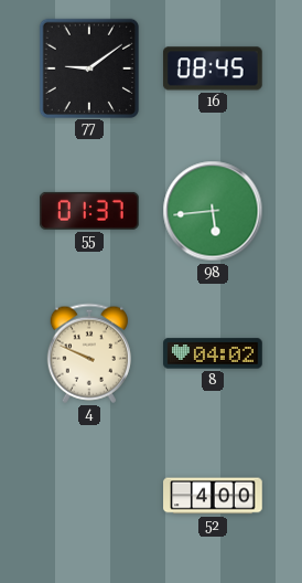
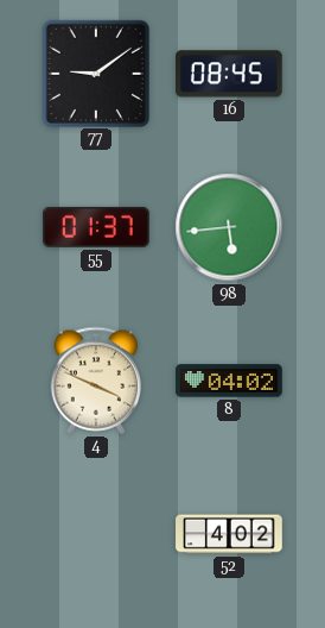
4: 9:49 -> 3:49
52: 4:00 -> 4:02
